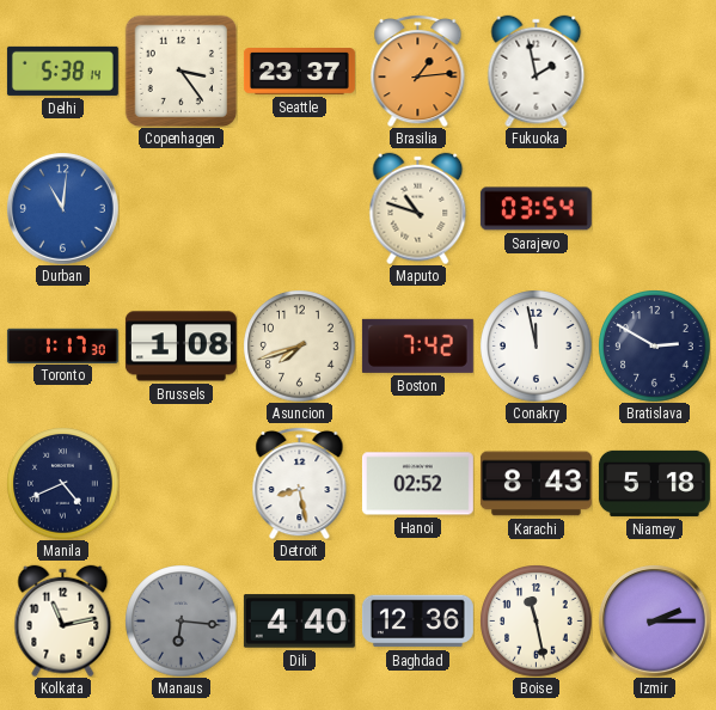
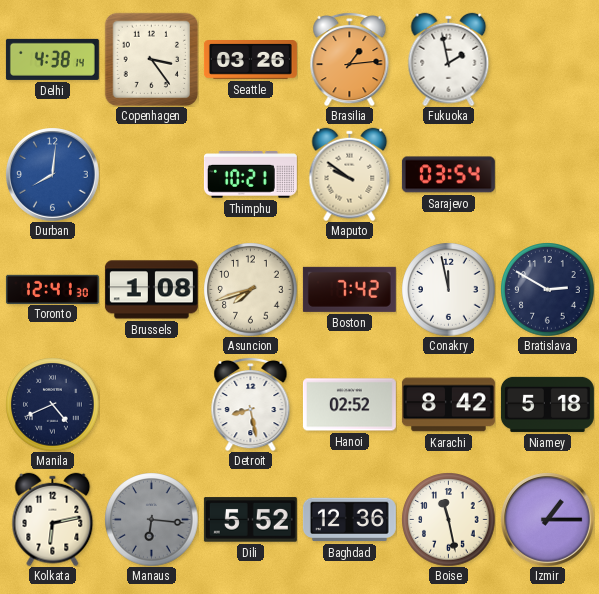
Delhi: 5:38 -> 4:38
Seattle: 23:37 -> 03:26
Durban: 11:01 -> 8:01
Thimphu: none -> 10:21
Maputo: 10:48 -> 9:51
Toronto: 1:17 -> 12:41
Karachi: 8:43 -> 8:42
Kolkata: 11:13 -> 6:13
Dili: 4:40 -> 5:52
Izmir: 2:15 -> 1:15
